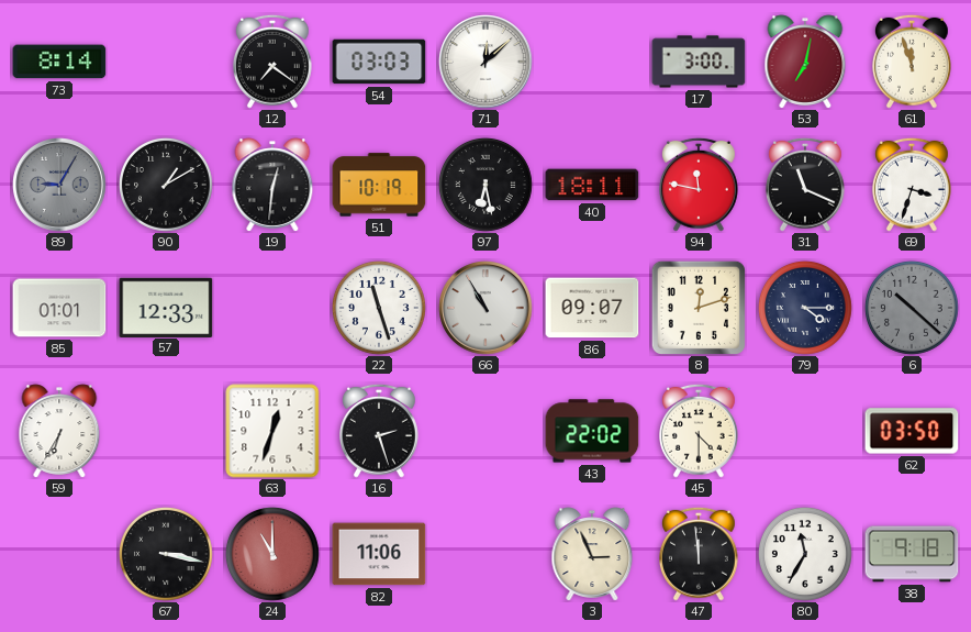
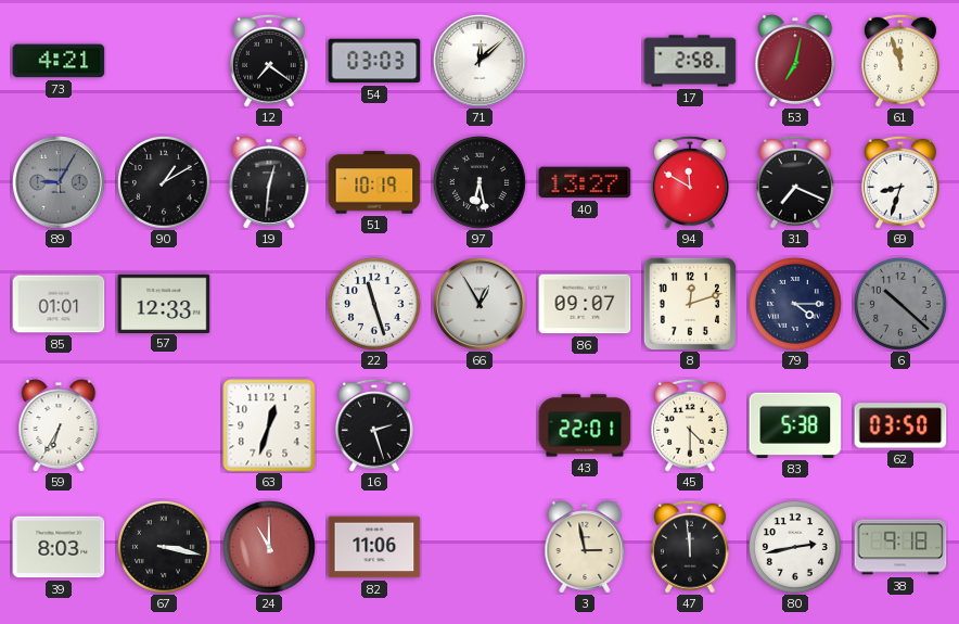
73: 8:14 -> 4:21
17: 3:00 -> 2:58
40: 18:11 -> 13:27
94: 11:47 -> 11:50
31: 11:19 -> 7:19
69: 3:33 -> 8:33
66: 10:55 -> 12:55
43: 22:02 -> 22:01
83: none -> 5:38
39: none -> 8:03
3: 2:56 -> 2:58
80: 11:35 -> 2:43
